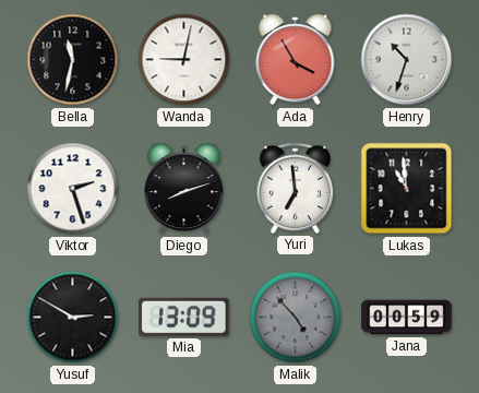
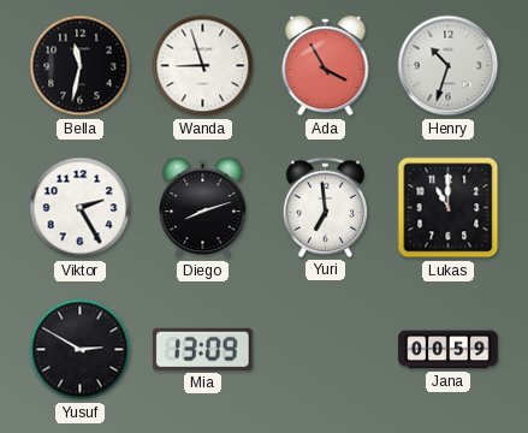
Wanda: 9:02 -> 8:57
Viktor: 2:27 -> 2:25
Lukas: 10:59 -> 11:00
Malik: 4:53 -> none
